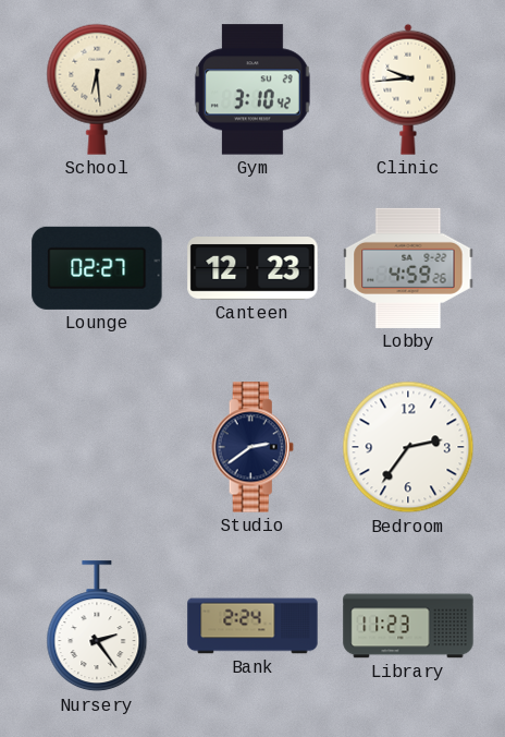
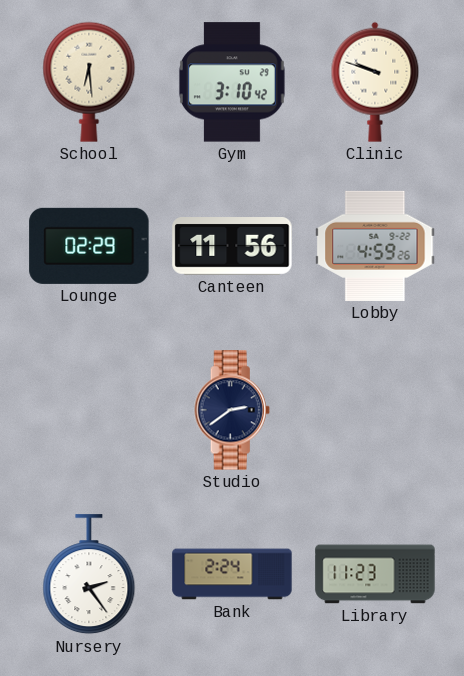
Clinic: 9:44 -> 9:48
Lounge: 02:27 -> 02:29
Canteen: 12:23 -> 11:56
Bedroom: 2:36 -> none
